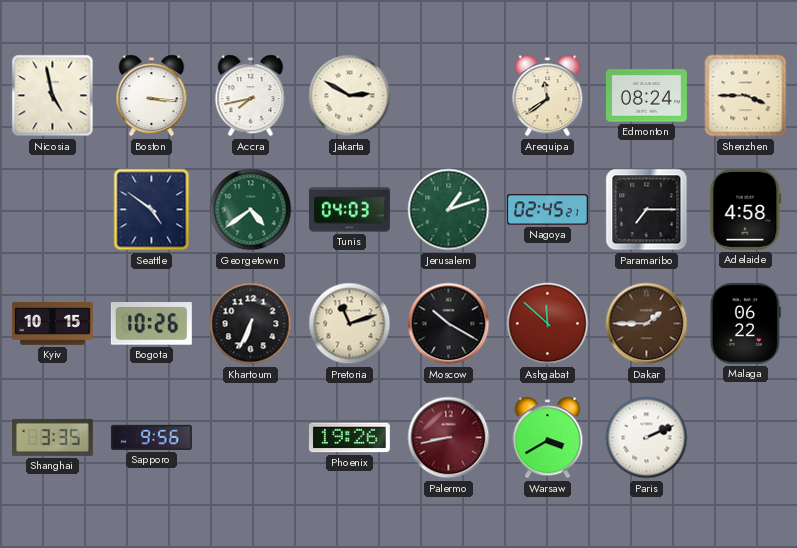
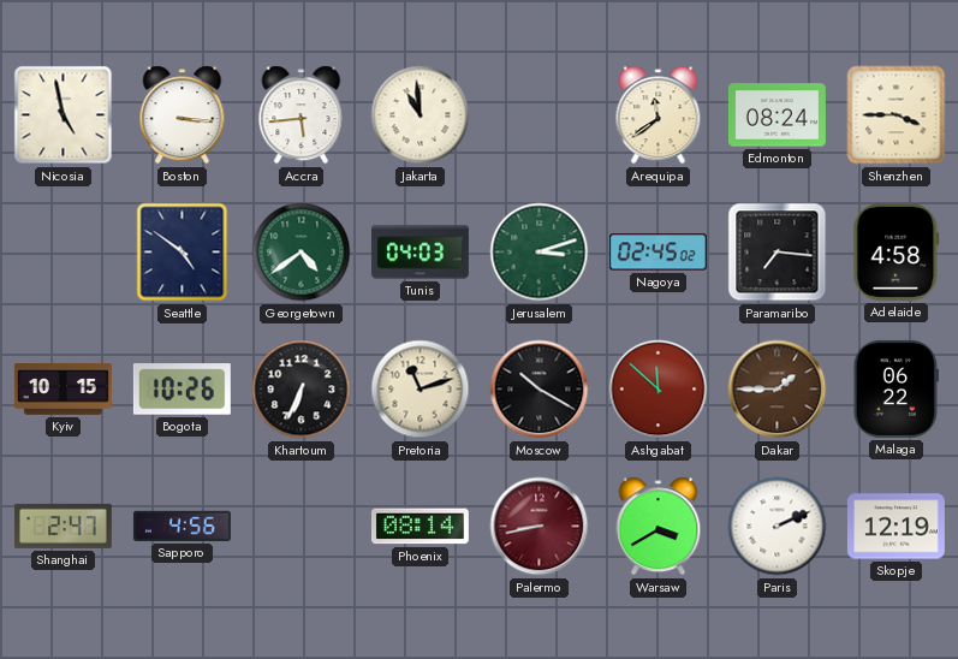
Accra: 7:43 -> 5:44
Jakarta: 2:50 -> 10:59
Jerusalem: 1:12 -> 3:12
Nagoya: 02:45:21 -> 02:45:02
Paramaribo: 7:15 -> 7:16
Shanghai: 3:35 -> 2:47
Sapporo: 9:56 -> 4:56
Phoenix: 19:26 -> 08:14
Skopje: none -> 12:19
